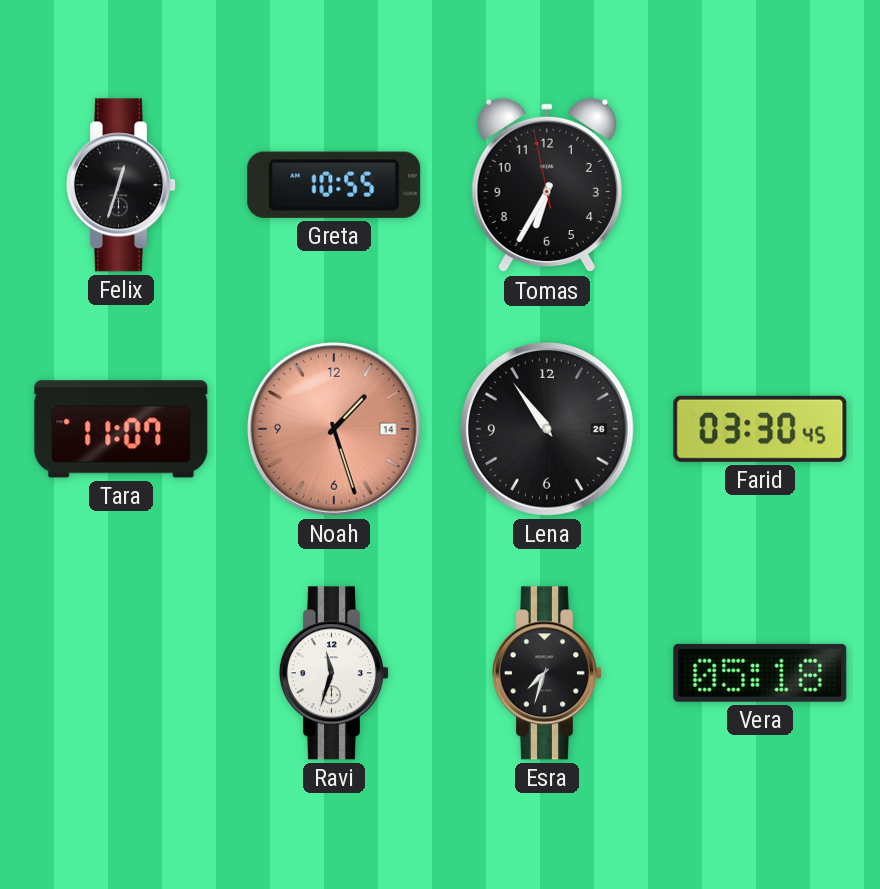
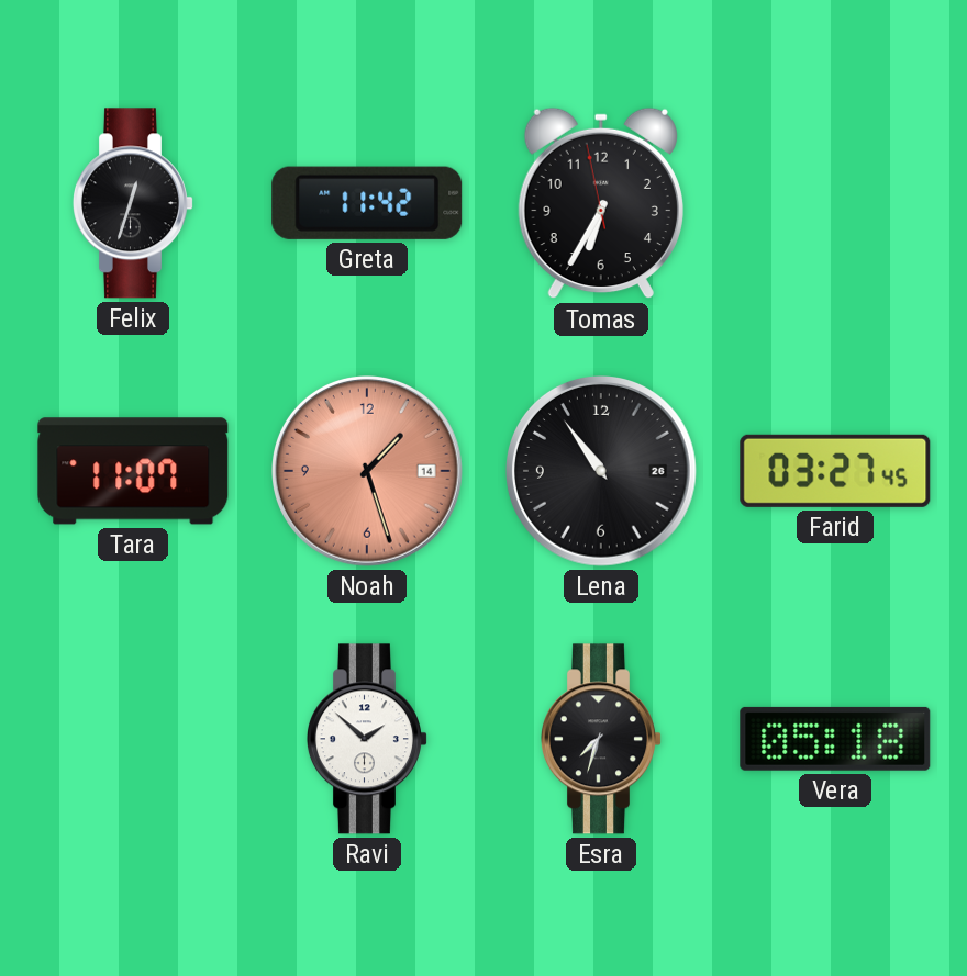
Greta: 10:55 -> 11:42
Farid: 03:30 -> 03:27
Ravi: 11:33 -> 1:52
